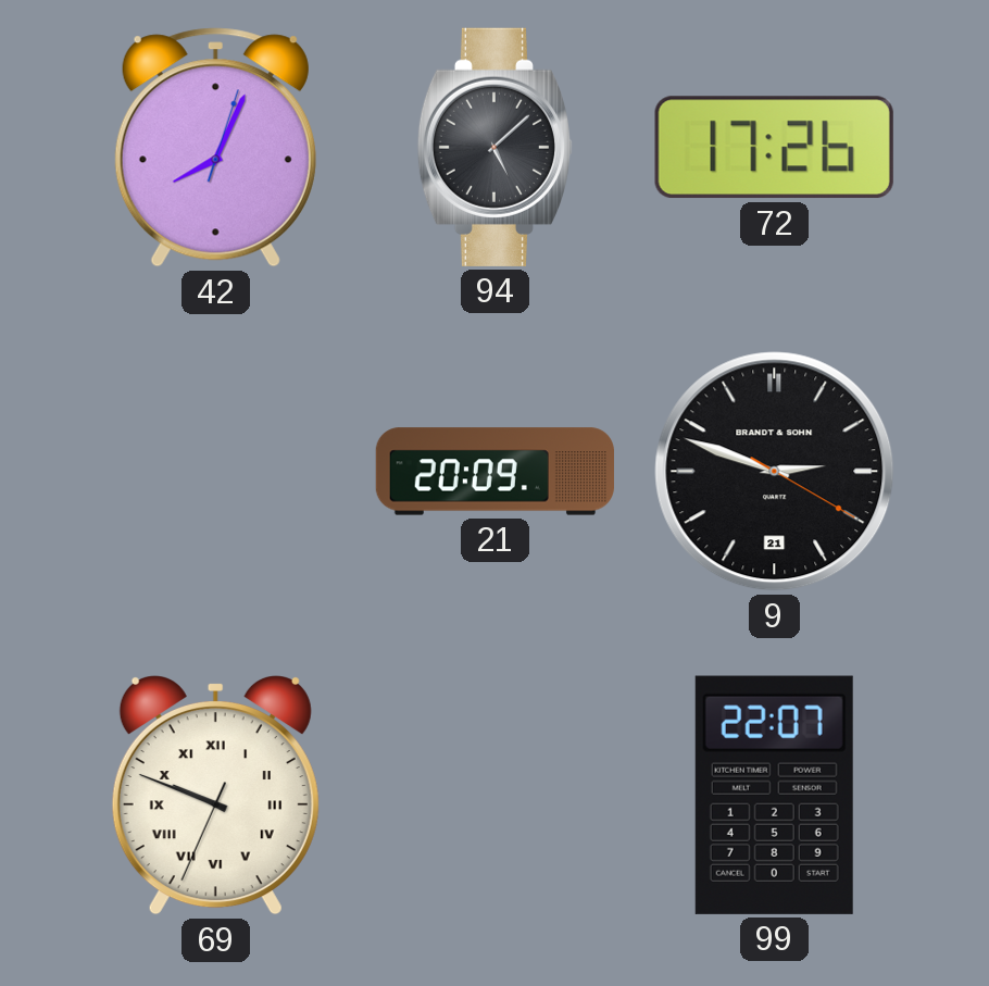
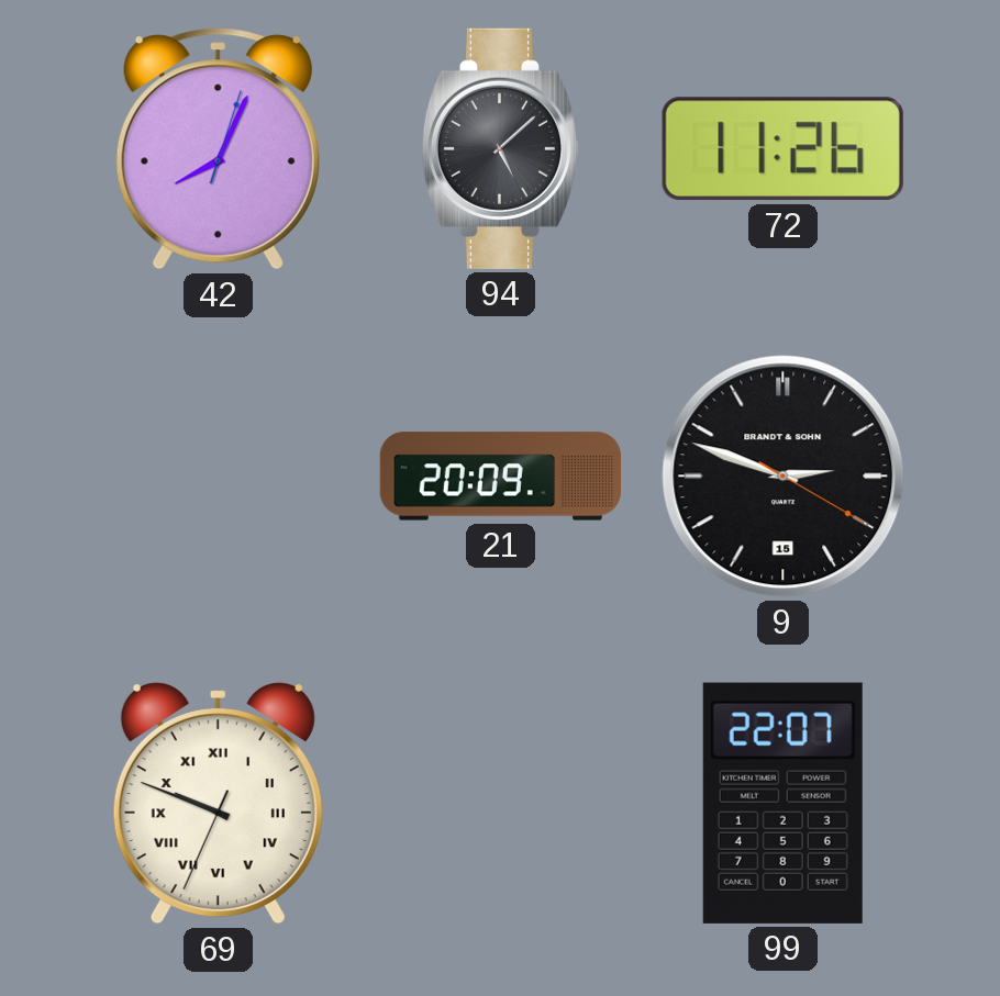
72: 17:26 -> 11:26
9 date: 21 -> 15
